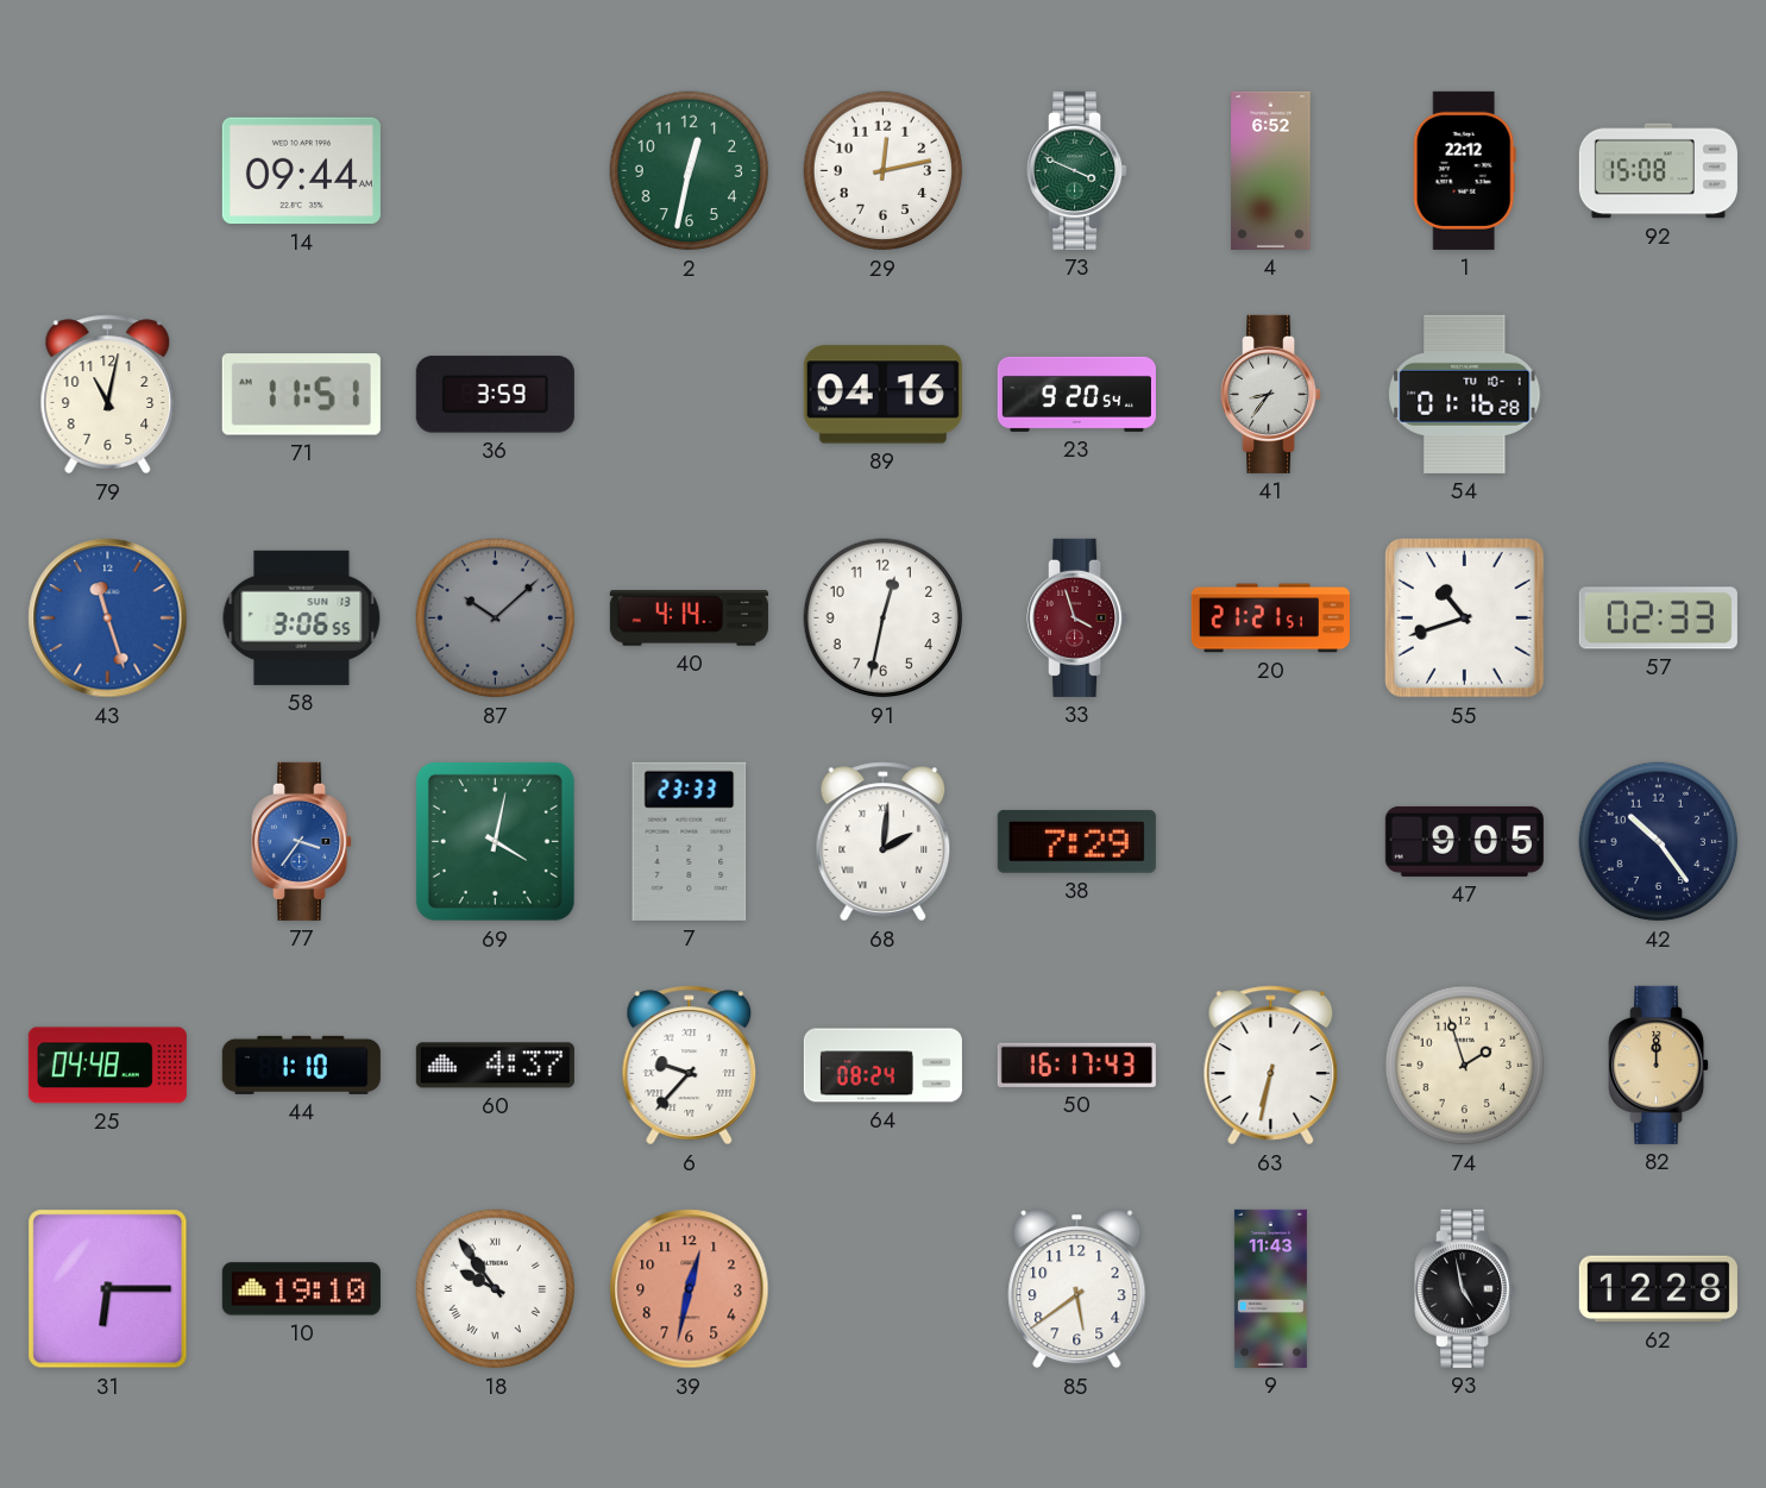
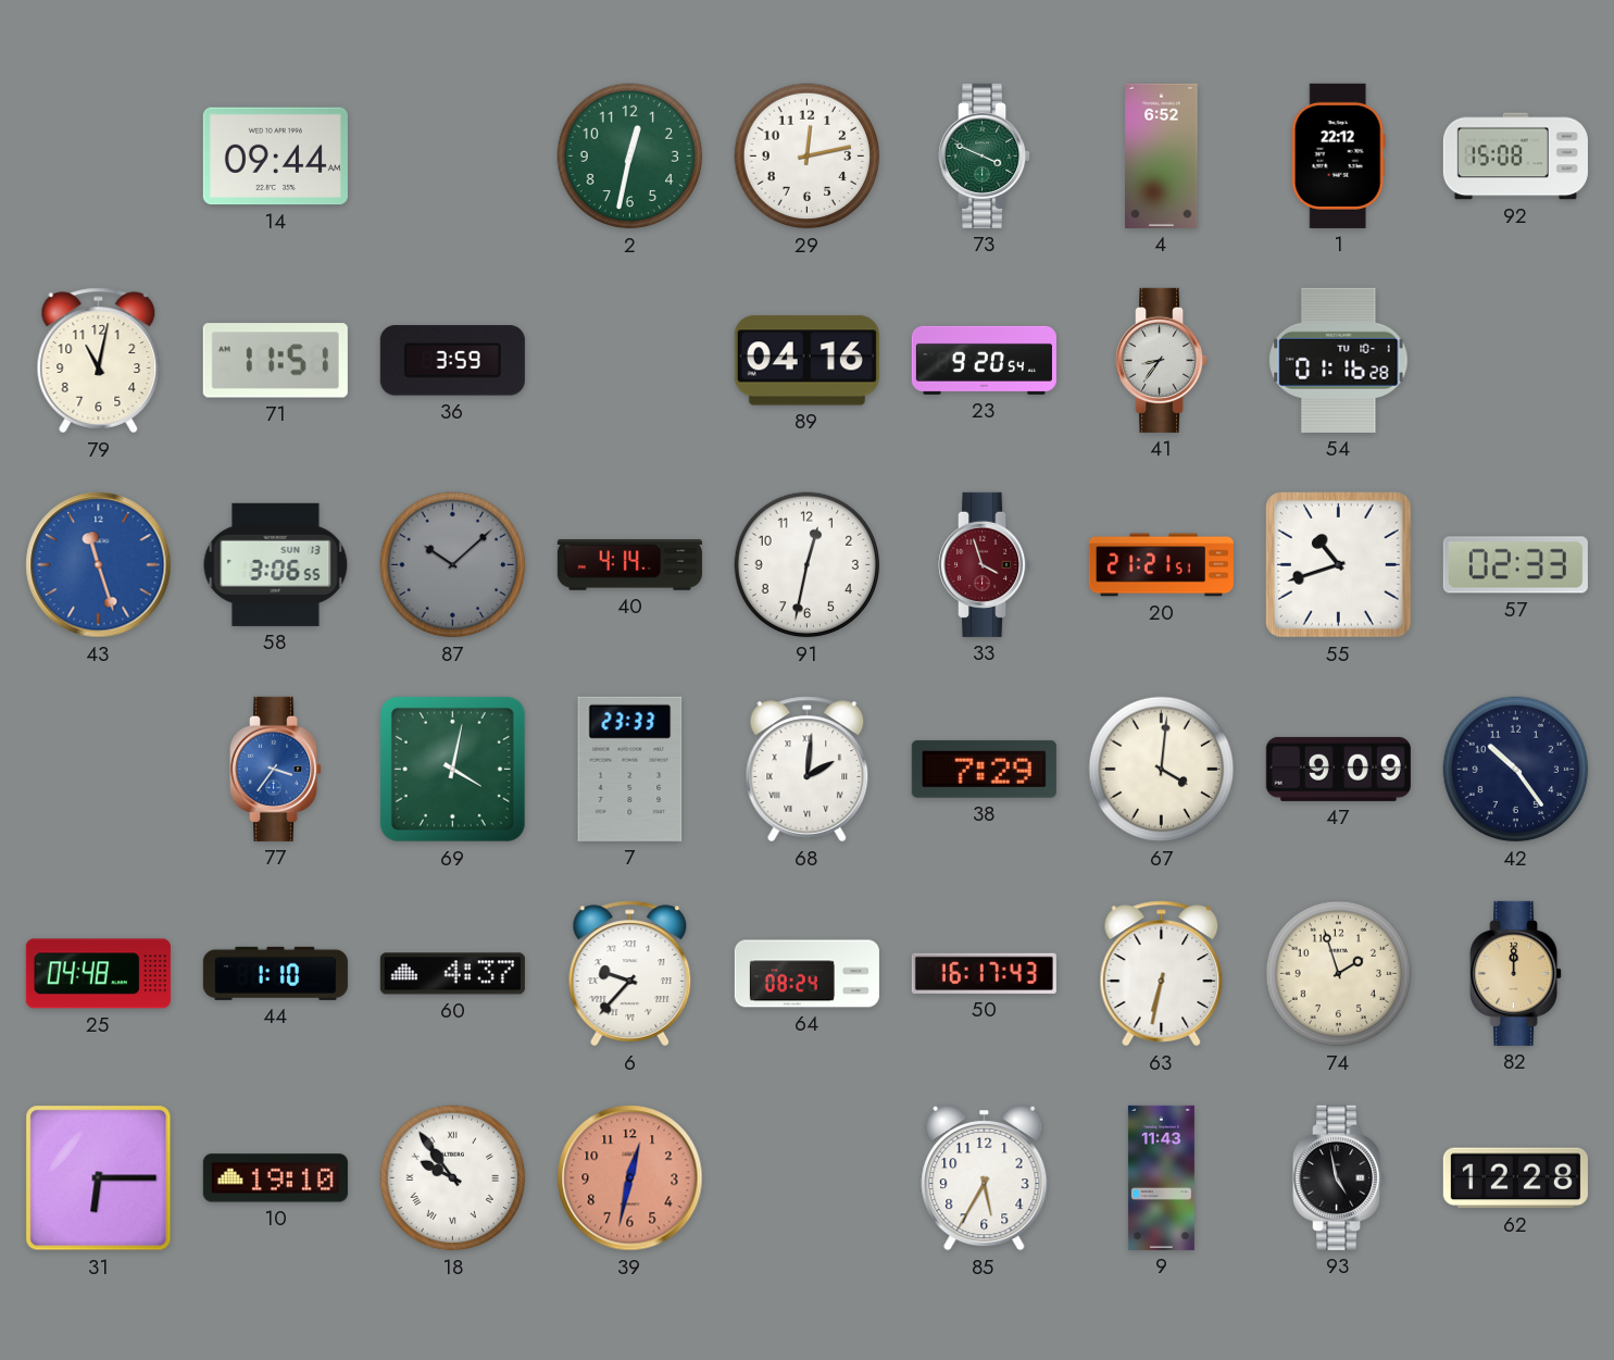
67: none -> 4:01
47: 9:05 -> 9:09
85: 5:39 -> 5:35
